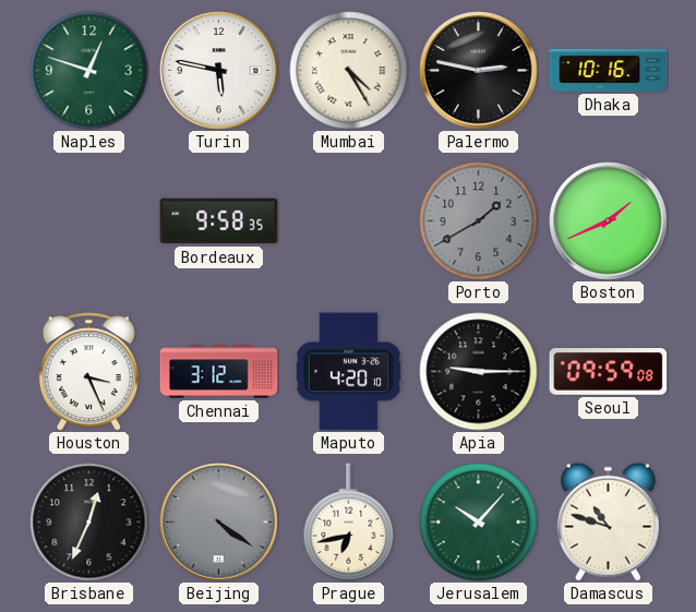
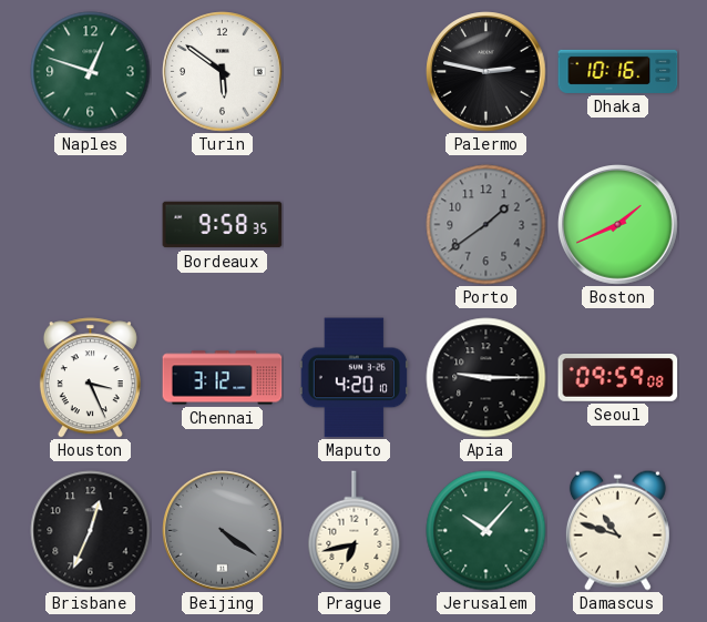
Turin: 5:47 -> 5:51
Mumbai: 4:25 -> none
Porto: 1:40 -> 1:39
